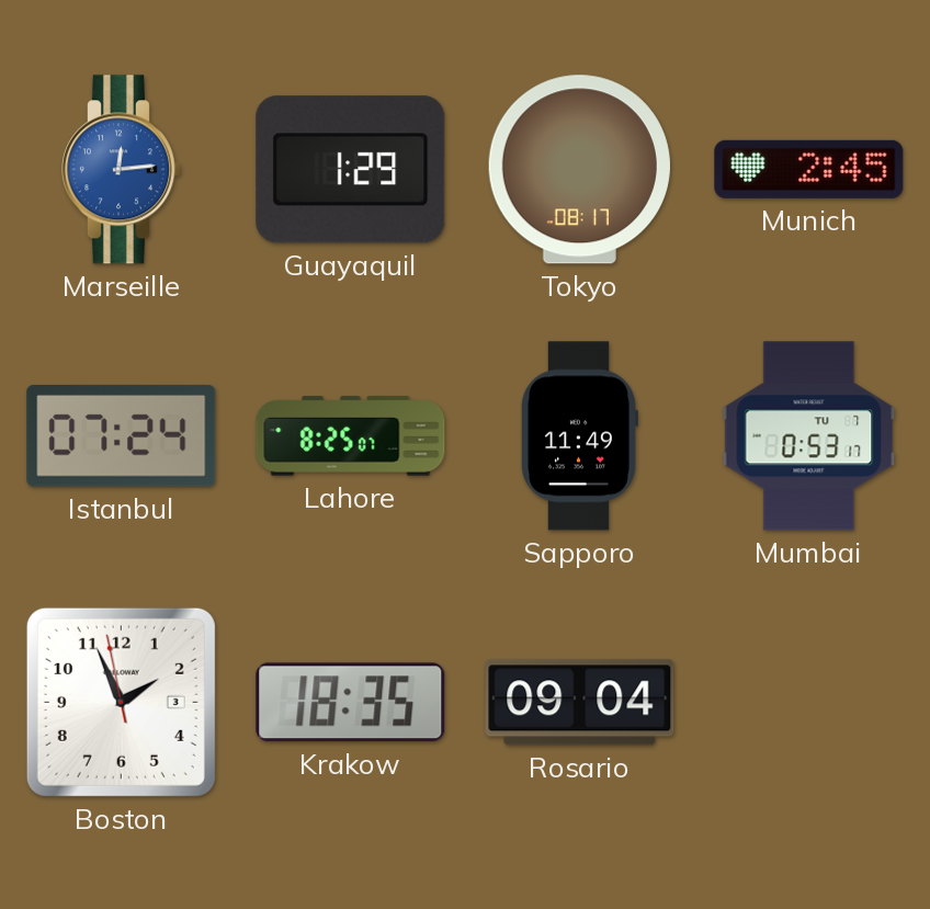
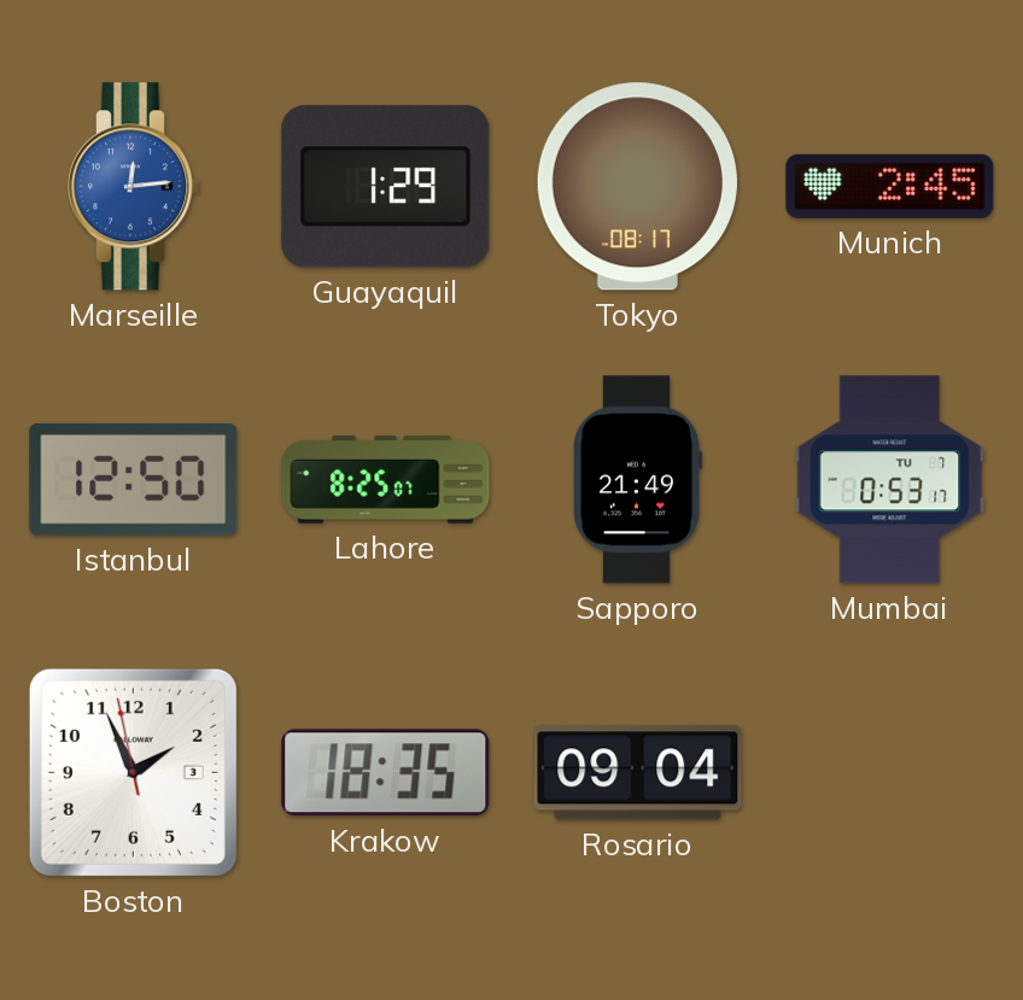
Istanbul: 07:24 -> 12:50
Sapporo: 11:49 -> 21:49
